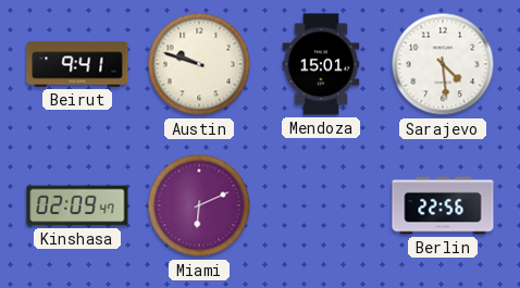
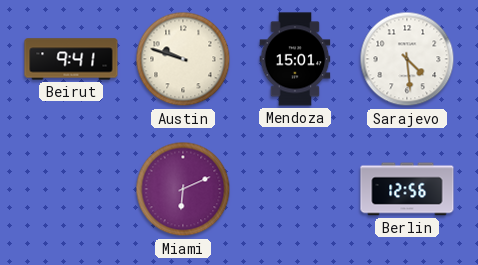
Kinshasa: 02:09 -> none
Berlin: 22:56 -> 12:56
